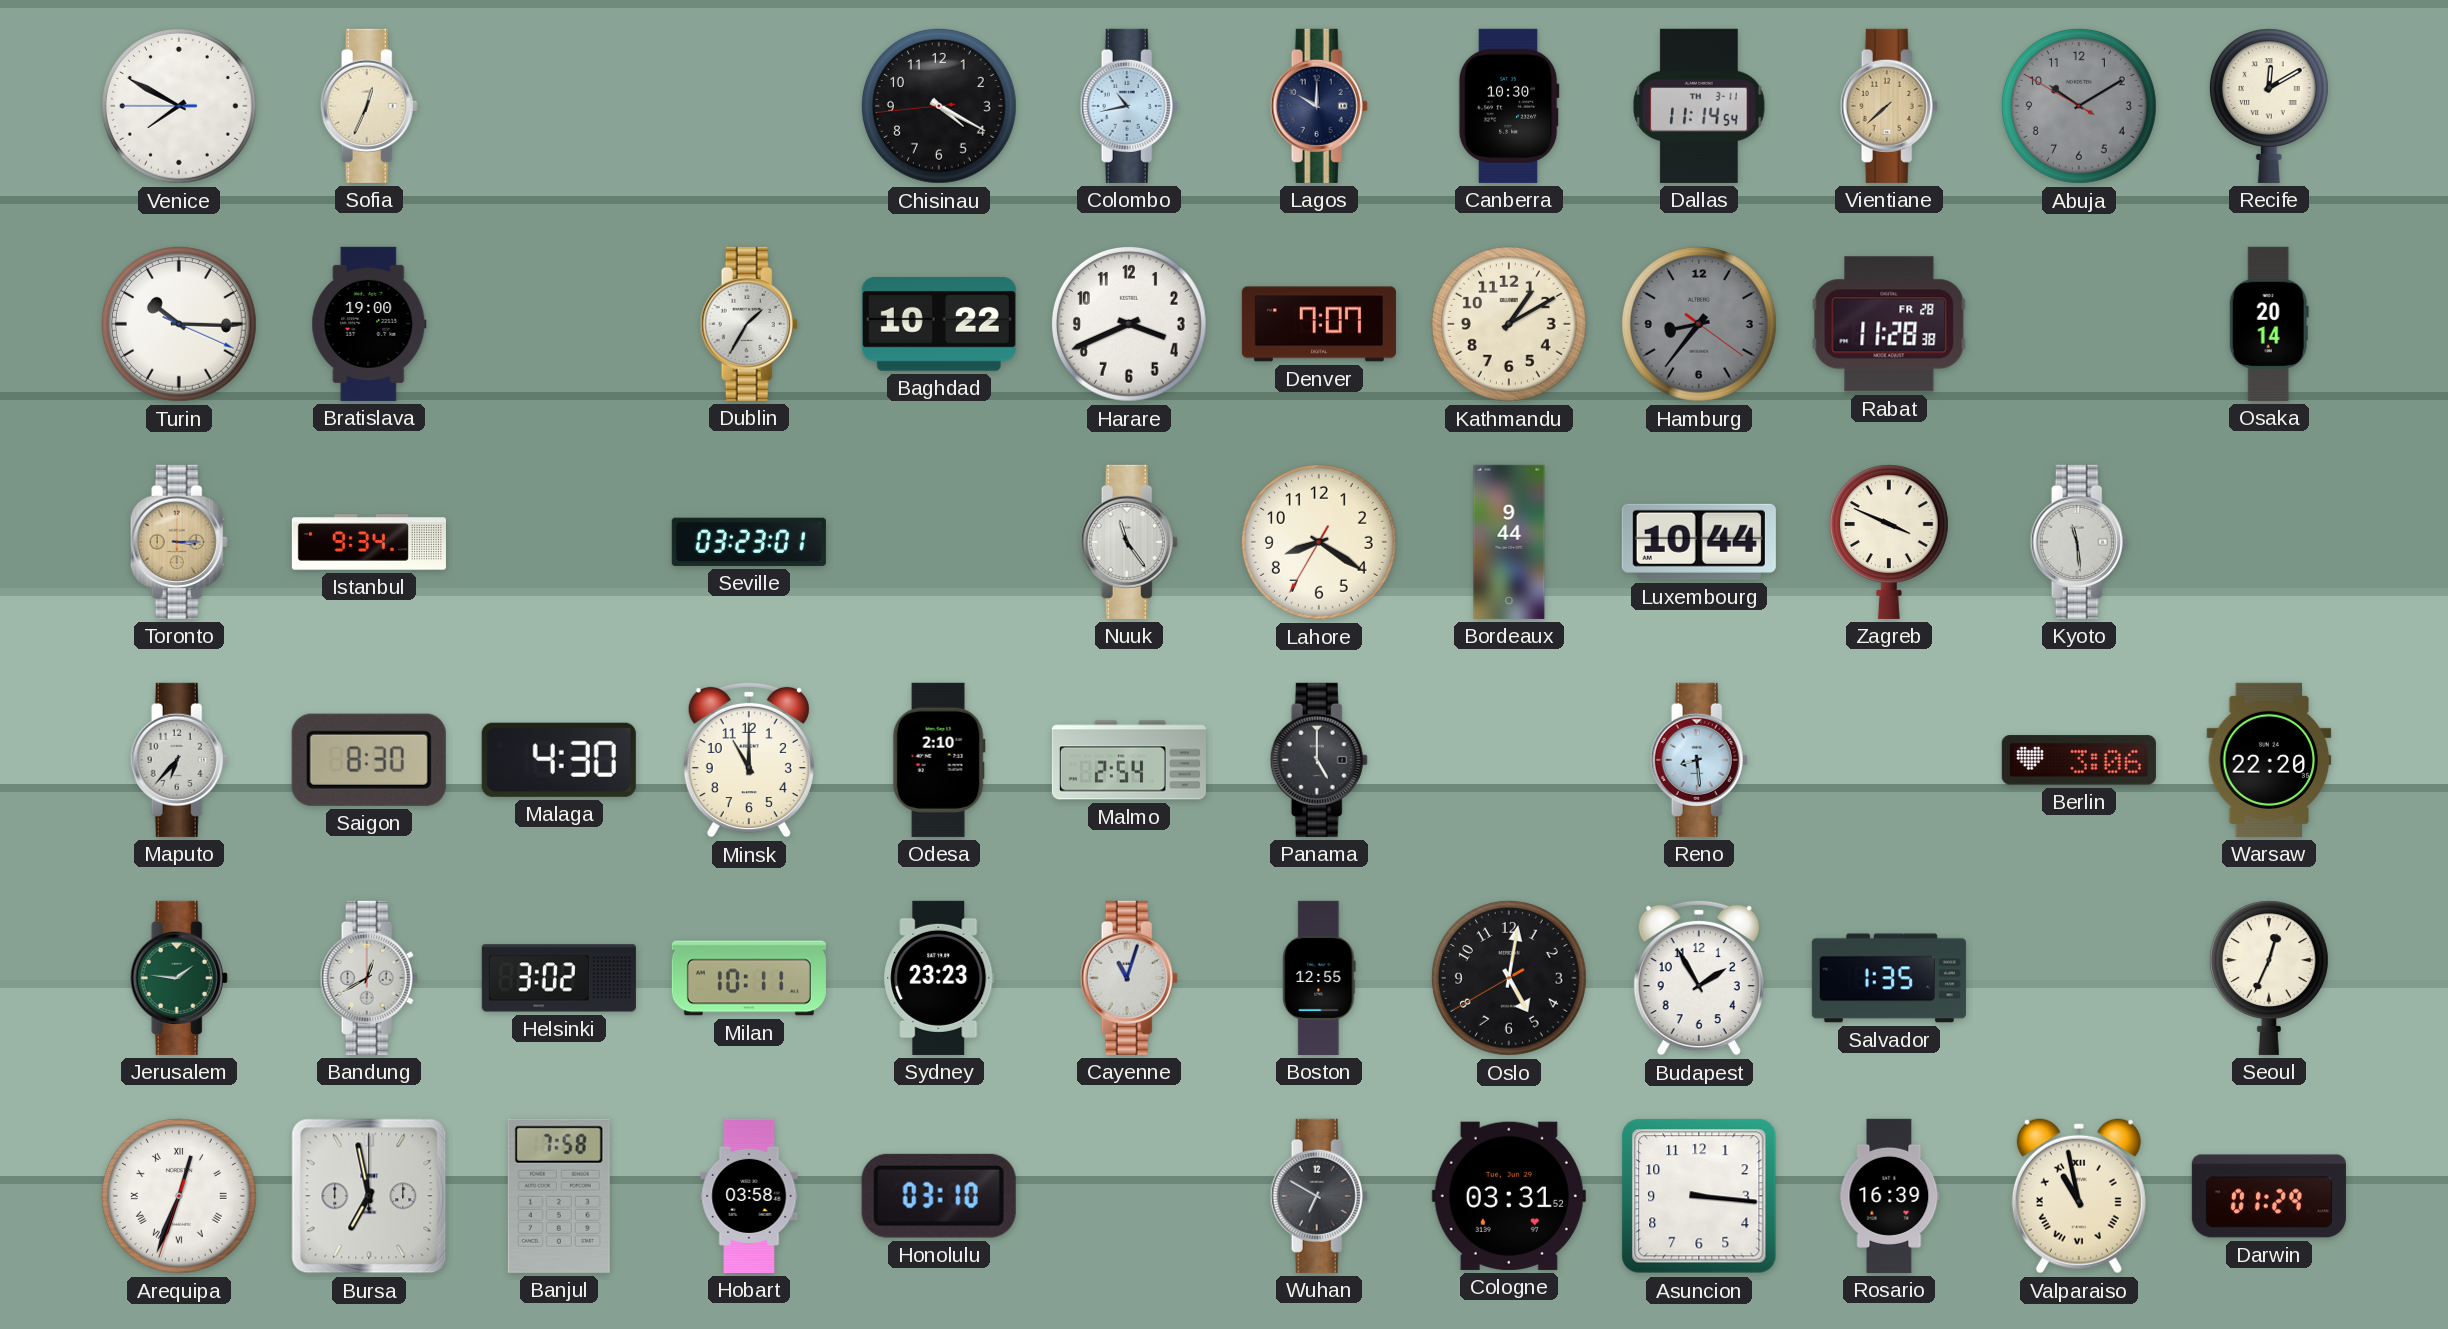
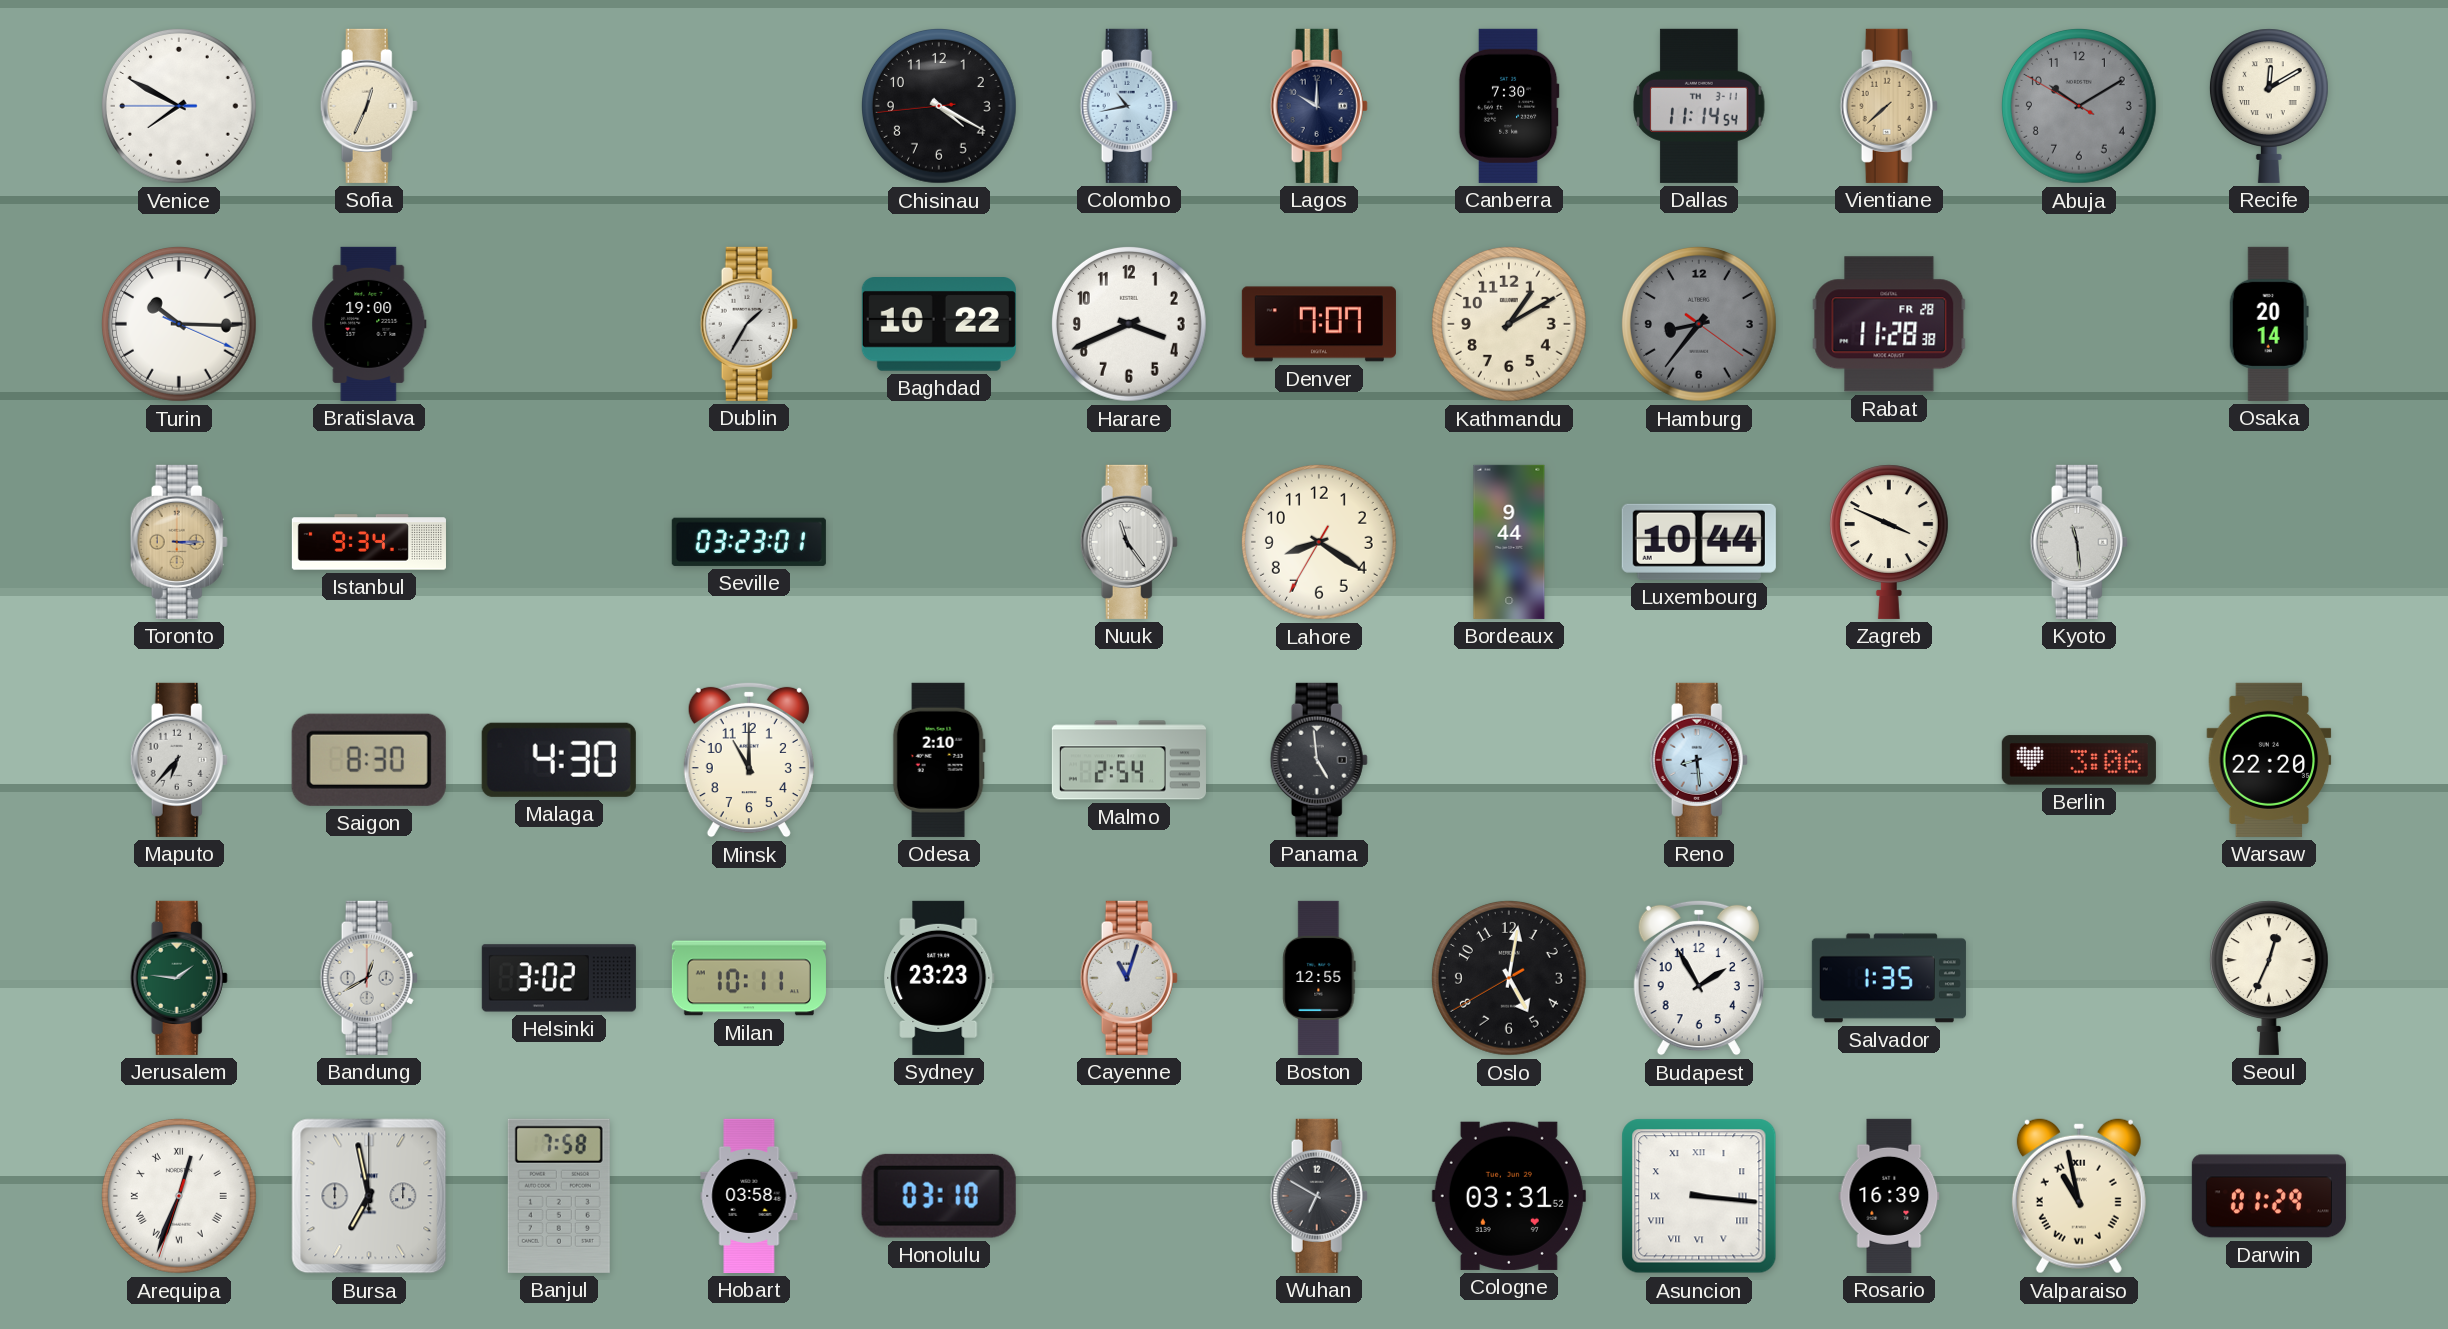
Canberra: 10:30 -> 7:30
Panama: 5:00 -> 4:59
Asuncion numerals: Arabic -> Roman
